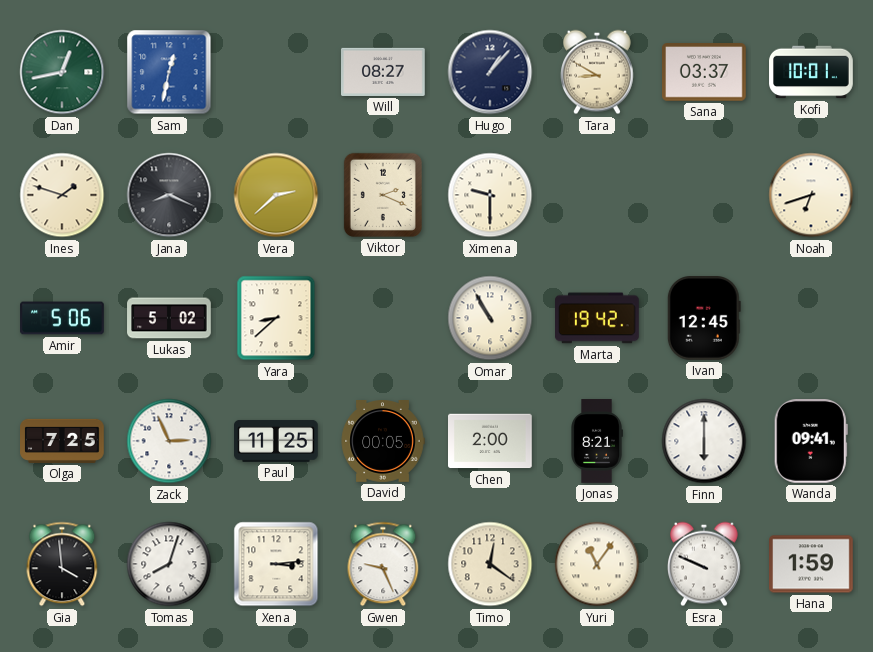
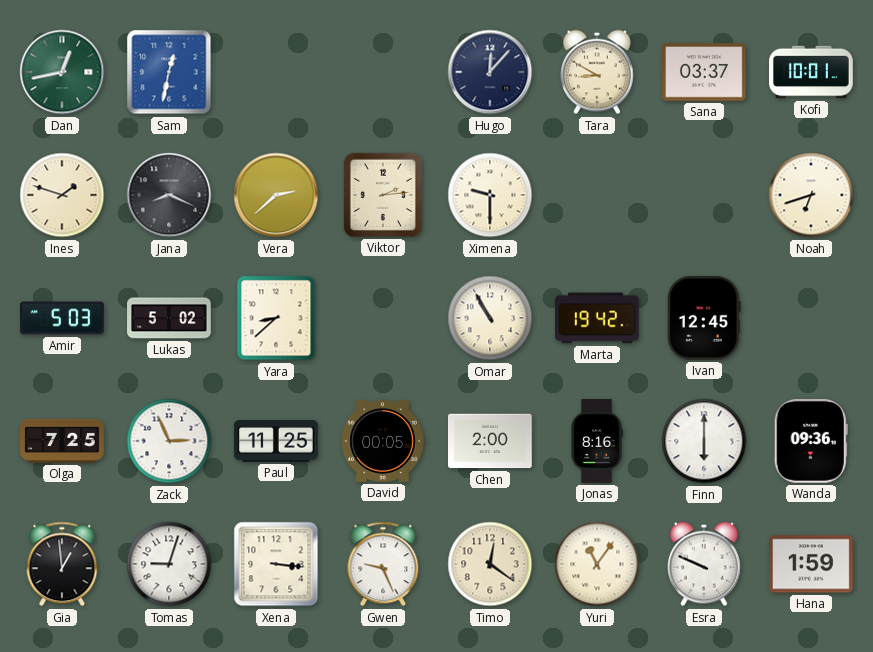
Will: 08:27 -> none
Hugo: 1:07 -> 12:07
Viktor: 2:19 -> 2:14
Amir: 5:06 -> 5:03
Jonas: 8:21 -> 8:16
Wanda: 09:41 -> 09:36
Gia: 3:59 -> 12:59
Tomas: 8:03 -> 9:03
Xena: 3:14 -> 3:16
